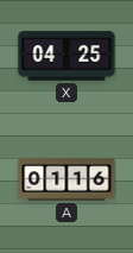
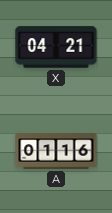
X: 04:25 -> 04:21
